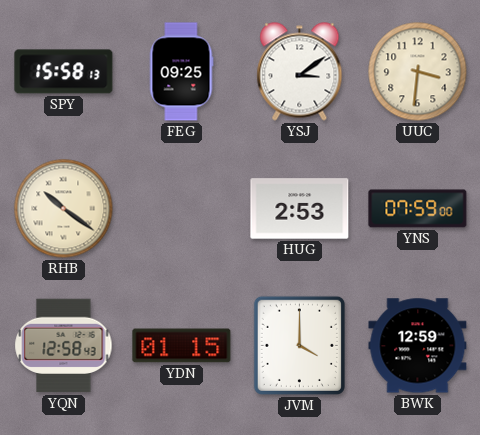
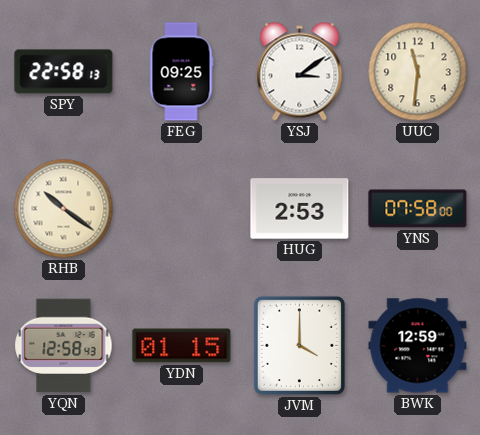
SPY: 15:58 -> 22:58
UUC: 3:31 -> 11:31
YNS: 07:59 -> 07:58
